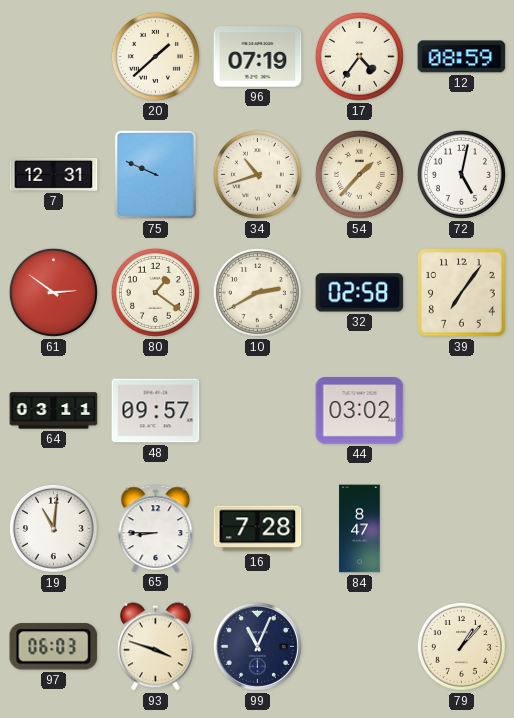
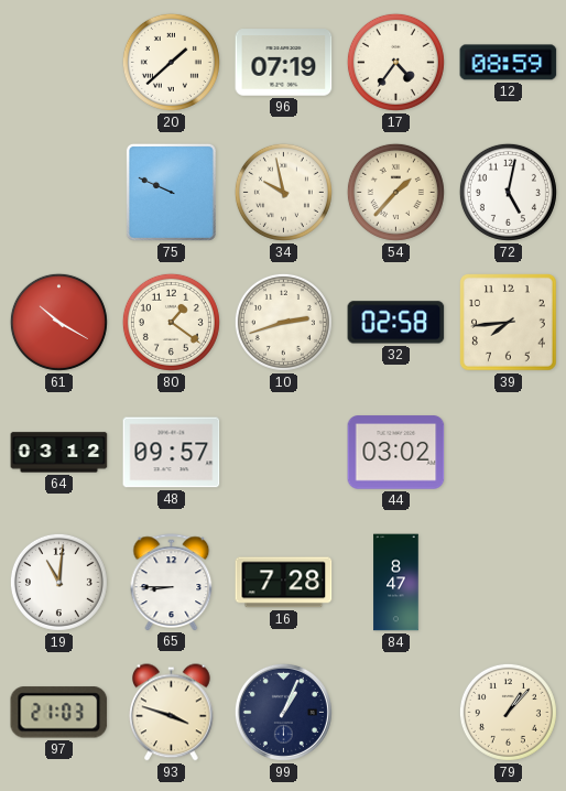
7: 12:31 -> none
34: 10:42 -> 9:58
61: 2:51 -> 10:20
10: 2:40 -> 2:42
39: 7:06 -> 7:44
64: 03:11 -> 03:12
97: 06:03 -> 21:03
99: 11:04 -> 1:04
